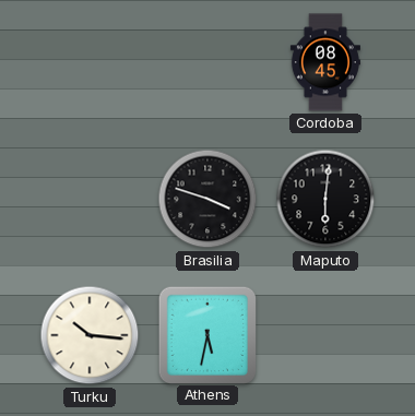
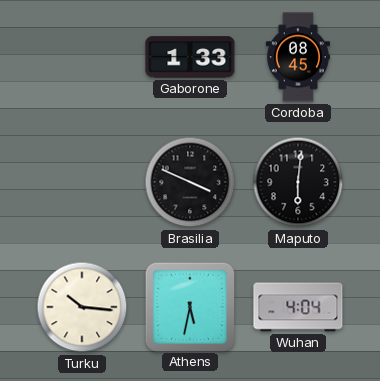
Gaborone: none -> 1:33
Brasilia: 3:48 -> 3:49
Wuhan: none -> 4:04
